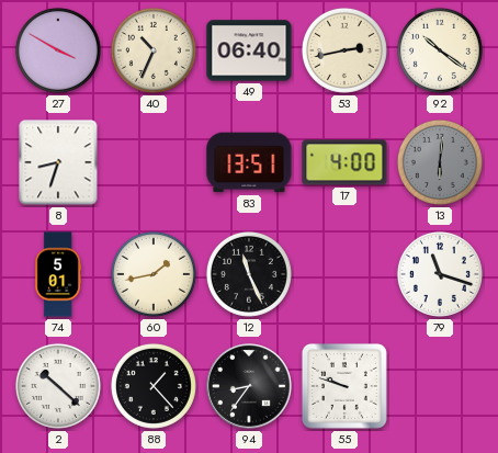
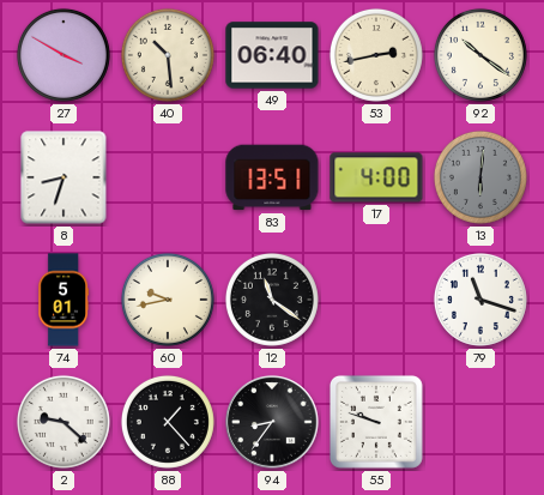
40: 10:34 -> 10:29
60: 1:43 -> 9:43
12: 11:26 -> 11:21
2: 10:22 -> 9:22
